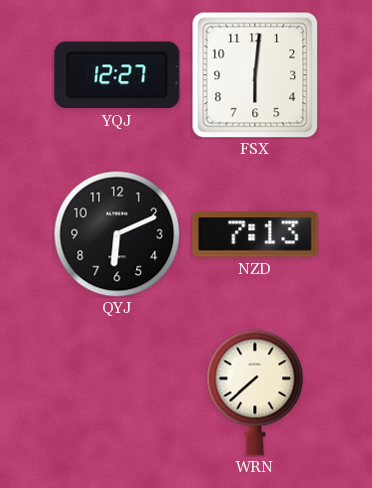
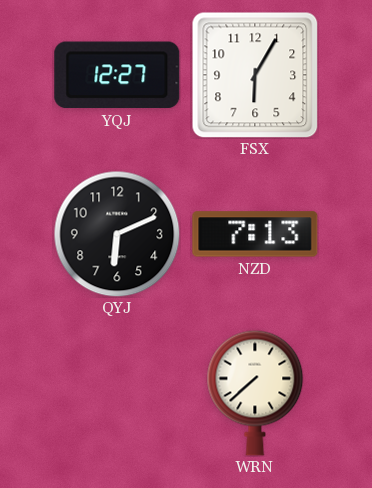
FSX: 6:01 -> 6:05
